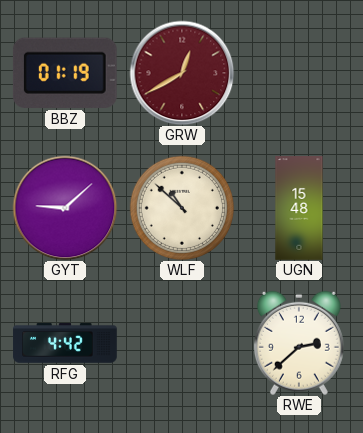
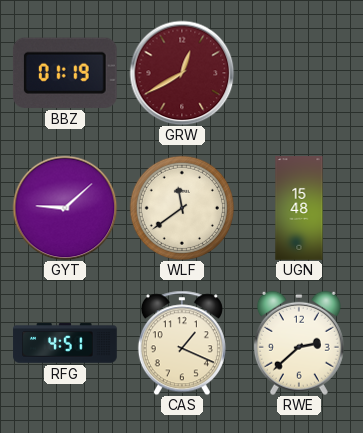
WLF: 10:52 -> 11:39
RFG: 4:42 -> 4:51
CAS: none -> 1:19
